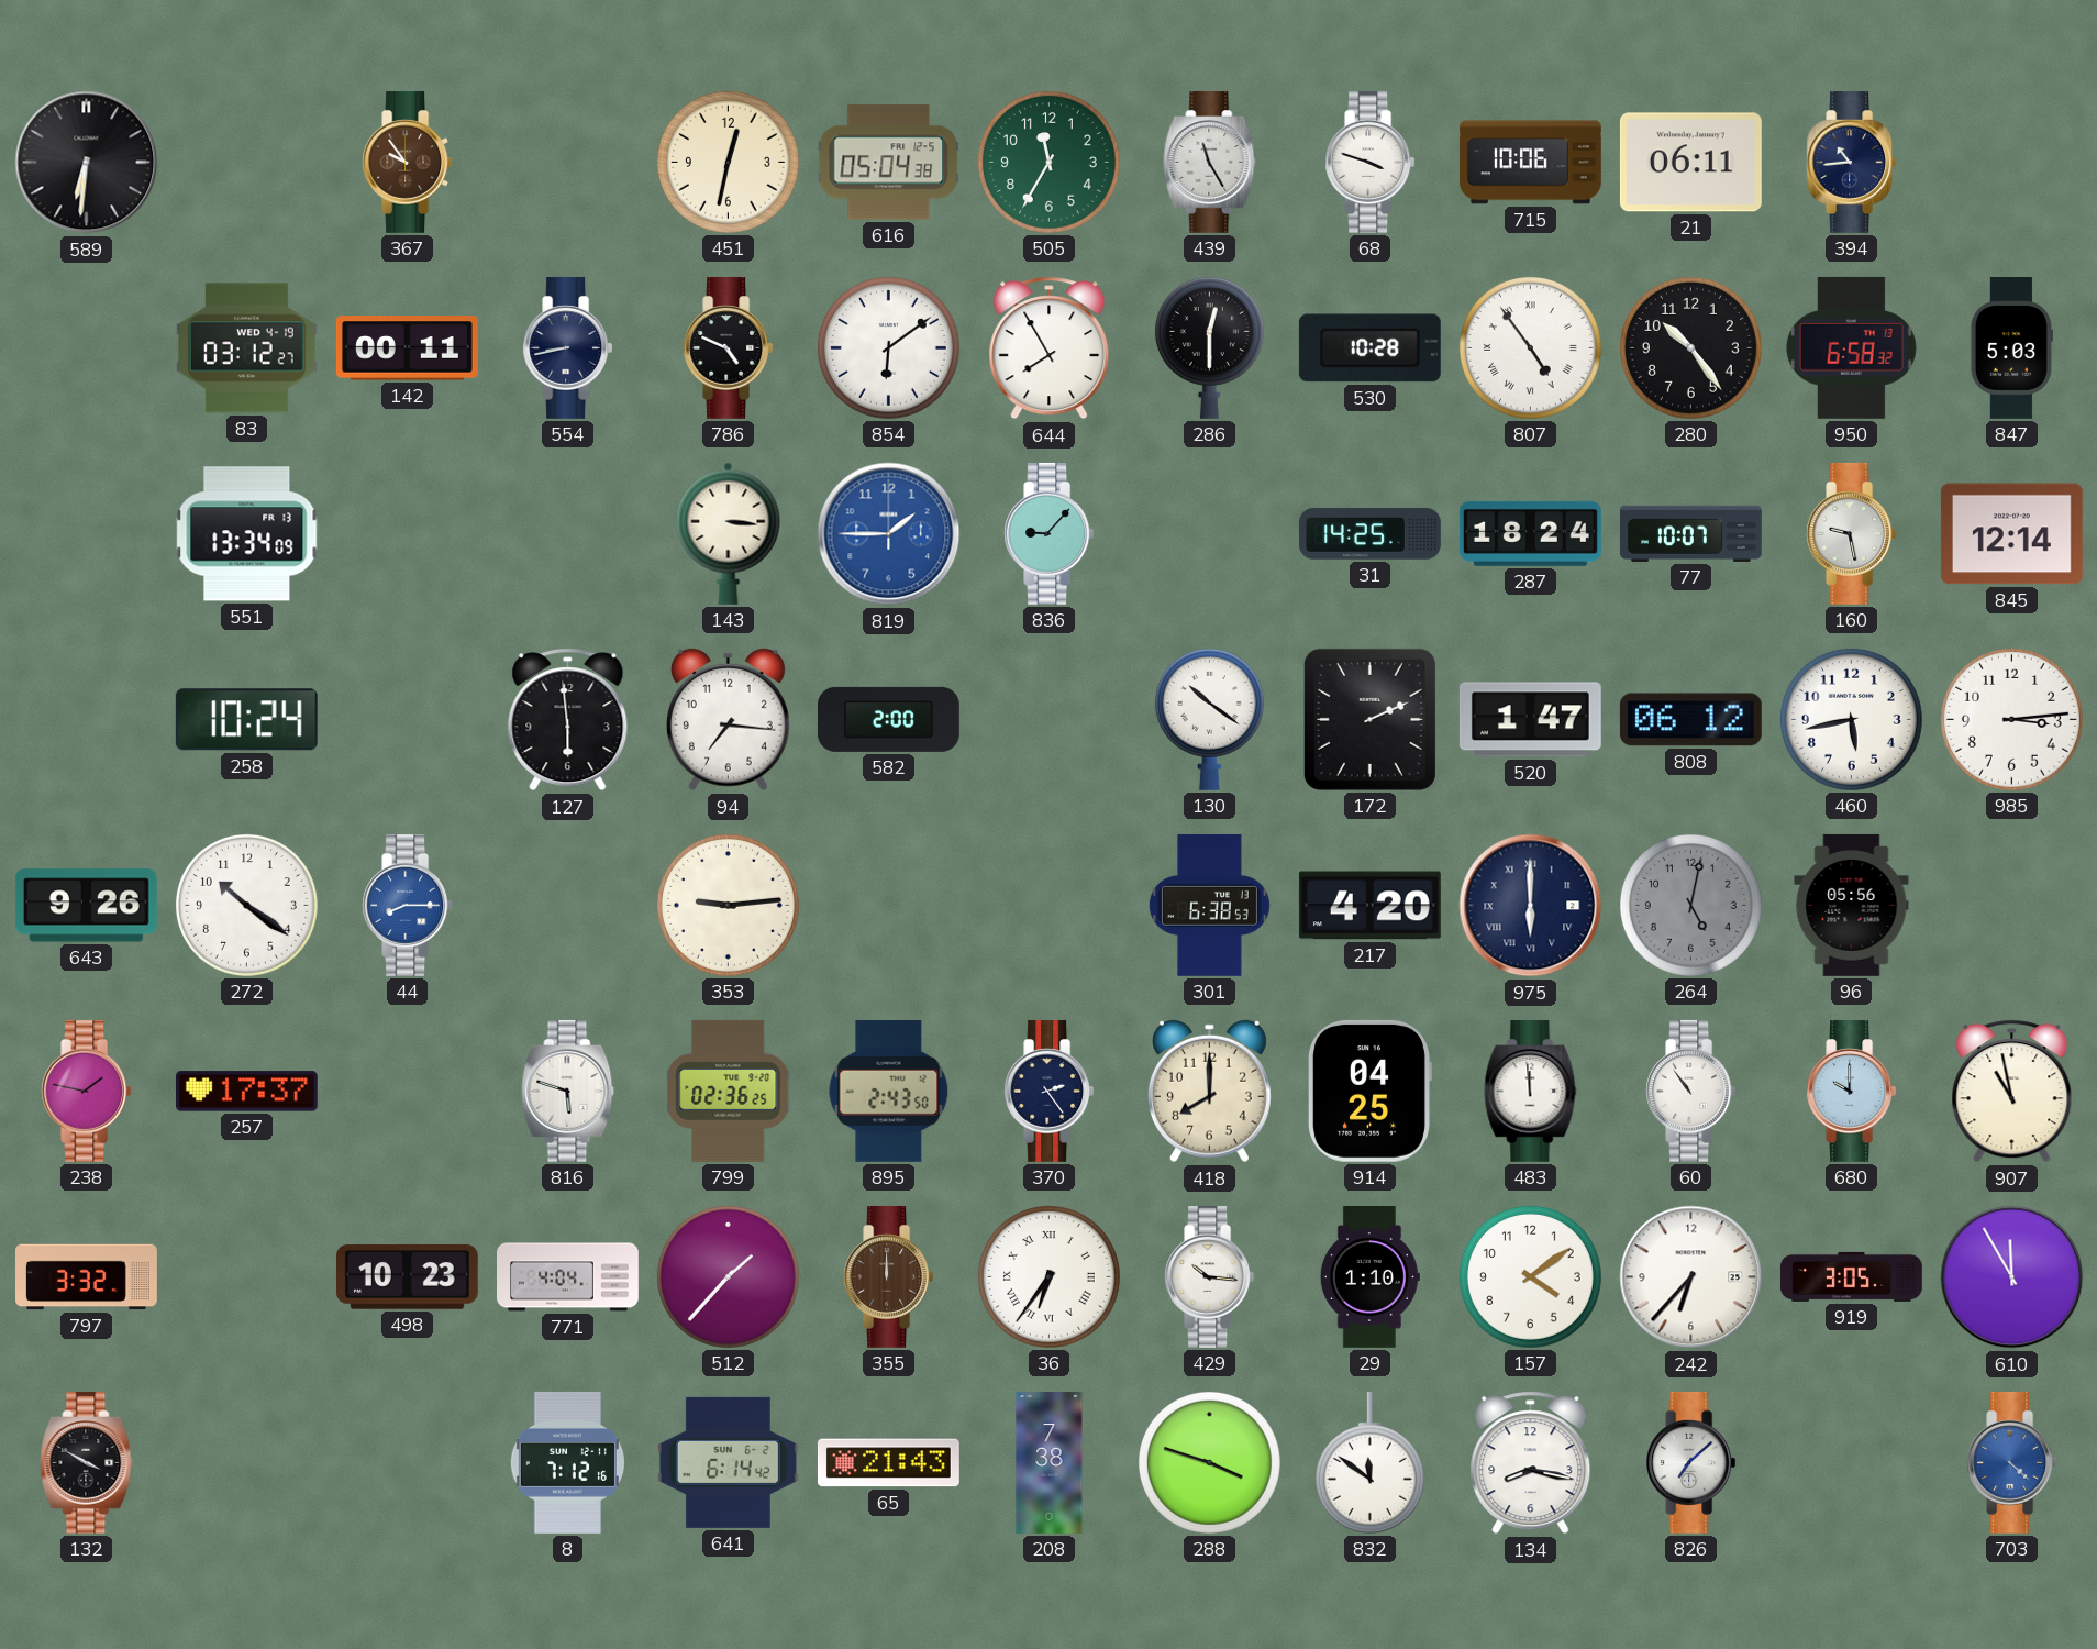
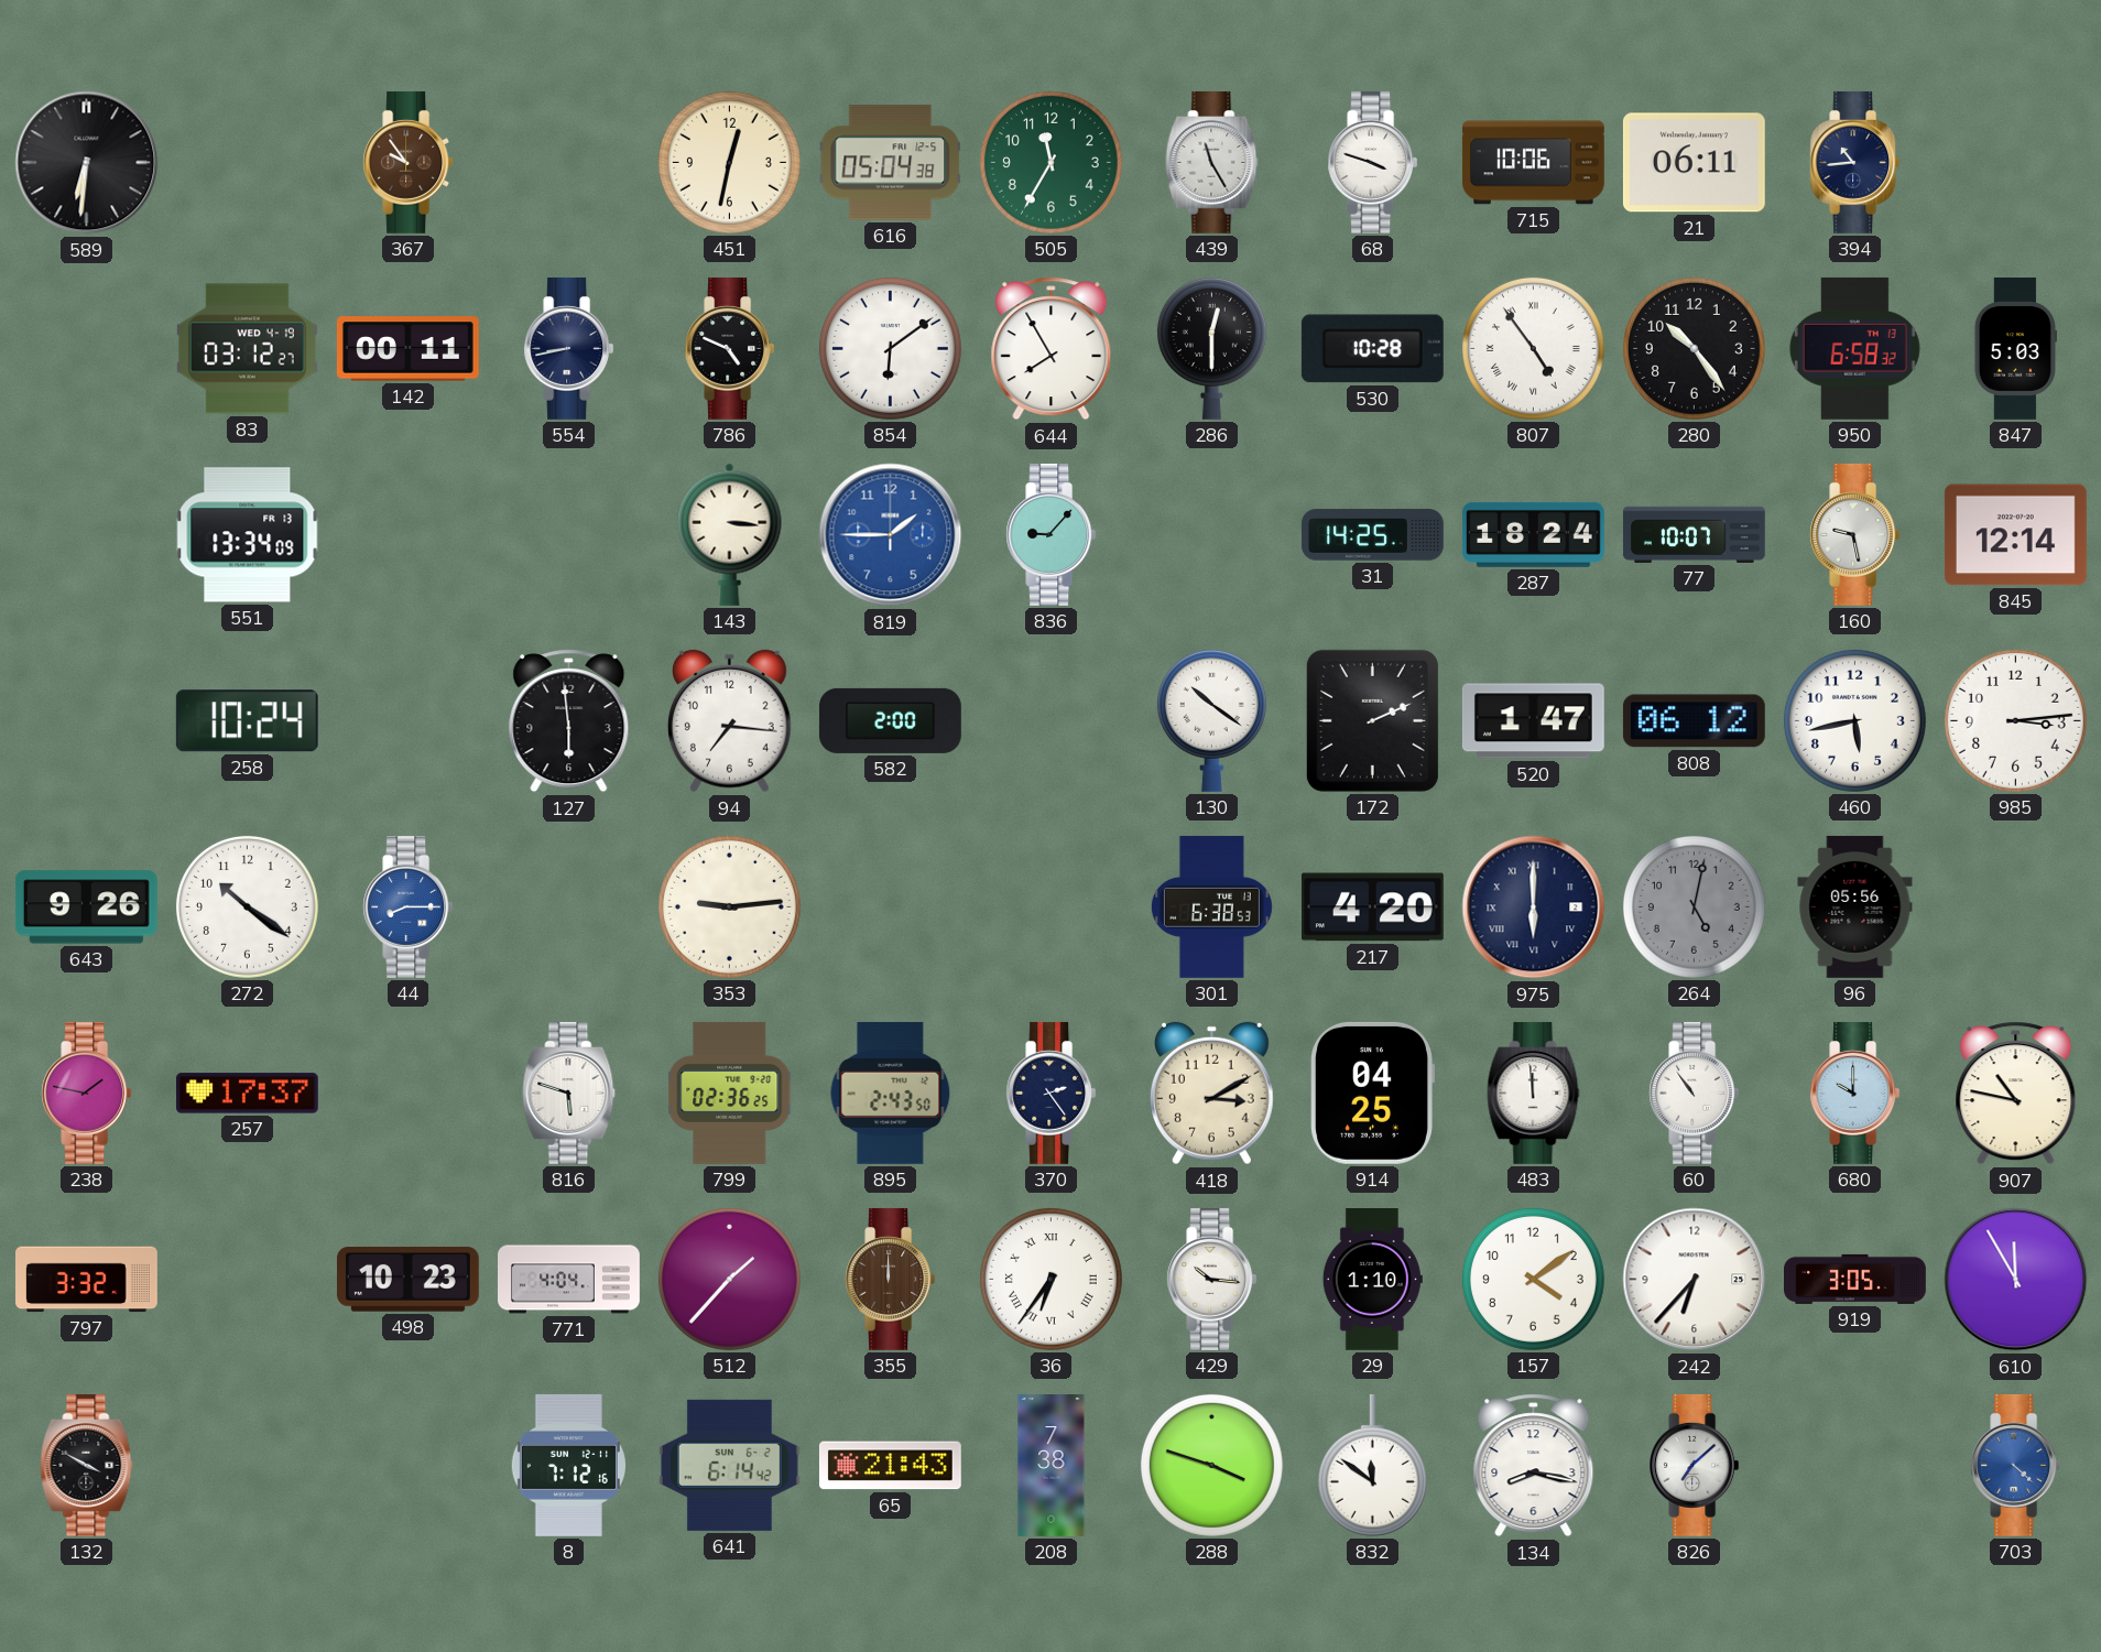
418: 8:00 -> 3:10
907: 10:58 -> 10:47
